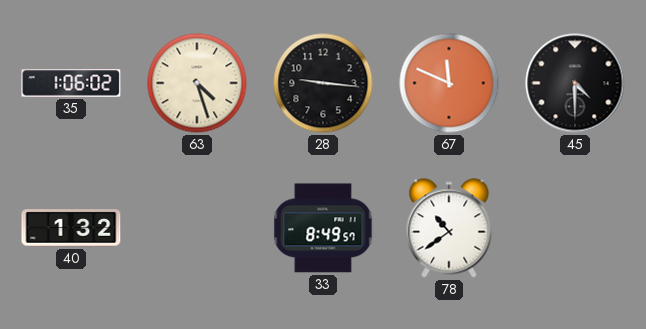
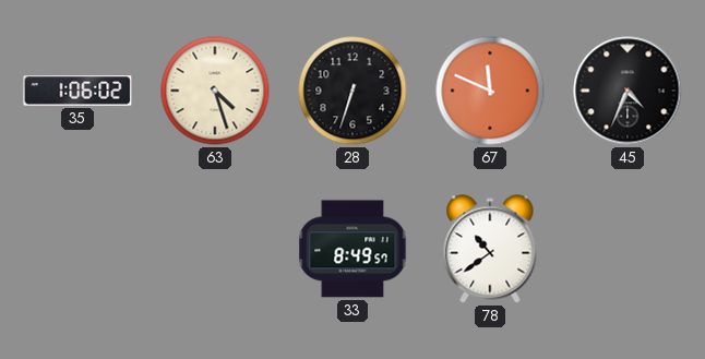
28: 9:16 -> 6:33
45: 4:30 -> 4:34
40: 1:32 -> none
